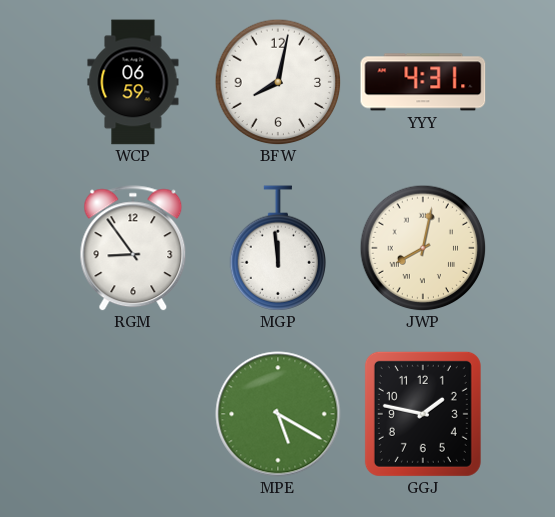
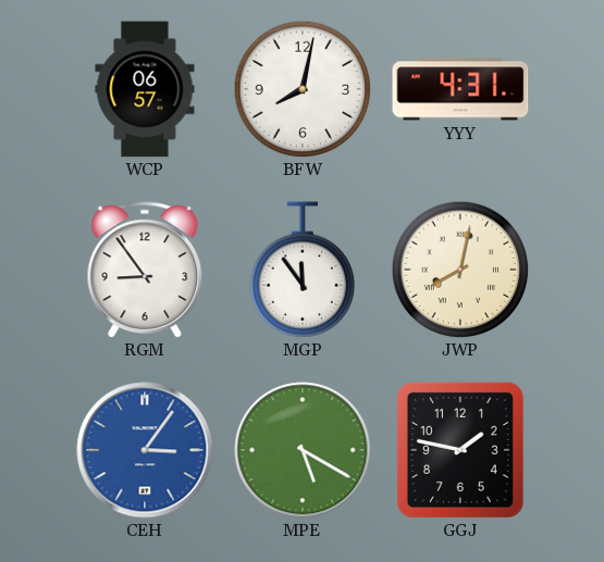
WCP: 06:59 -> 06:57
MGP: 11:59 -> 11:54
CEH: none -> 3:06
